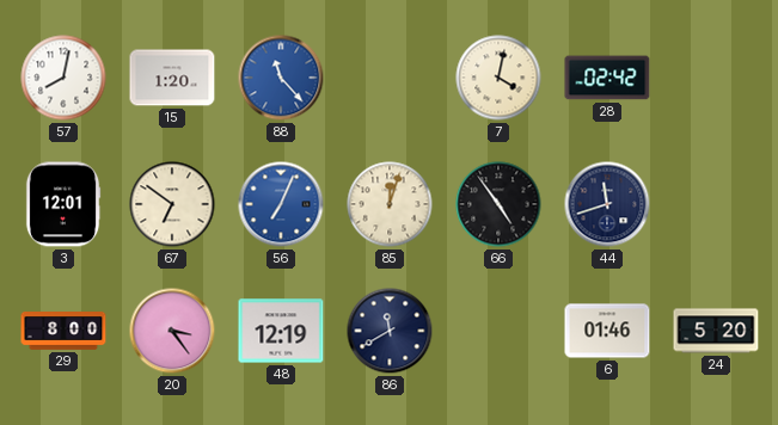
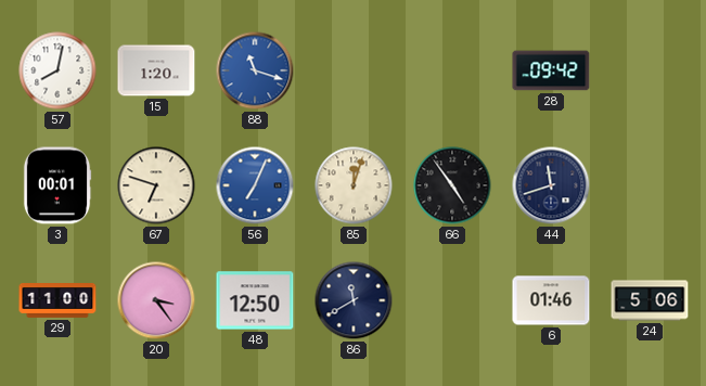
88: 11:23 -> 11:18
7: 4:02 -> none
28: 02:42 -> 09:42
3: 12:01 -> 00:01
67: 6:51 -> 6:48
29: 8:00 -> 11:00
48: 12:19 -> 12:50
24: 5:20 -> 5:06
